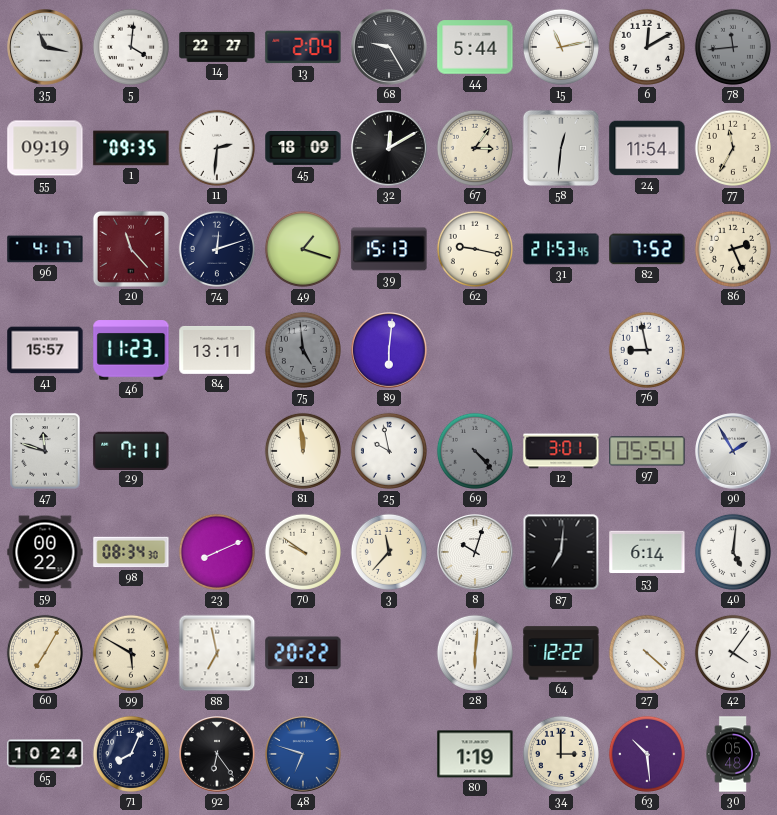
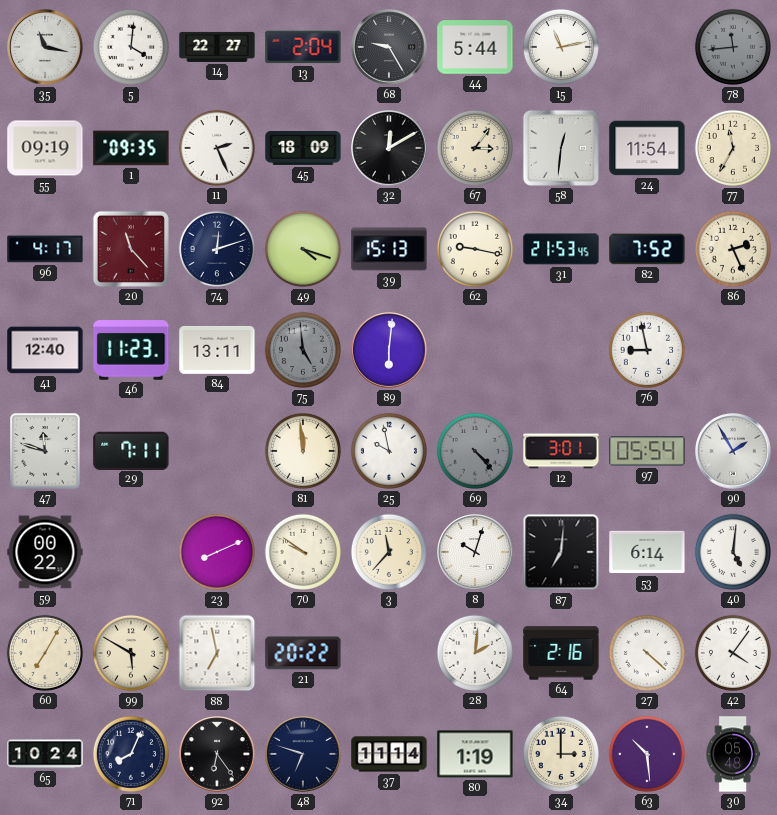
6: 12:10 -> none
11: 2:31 -> 2:26
49: 1:18 -> 4:18
41: 15:57 -> 12:40
98: 08:34 -> none
28: 6:01 -> 2:01
64: 12:22 -> 2:16
48 dial: blue -> navy
37: none -> 11:14
